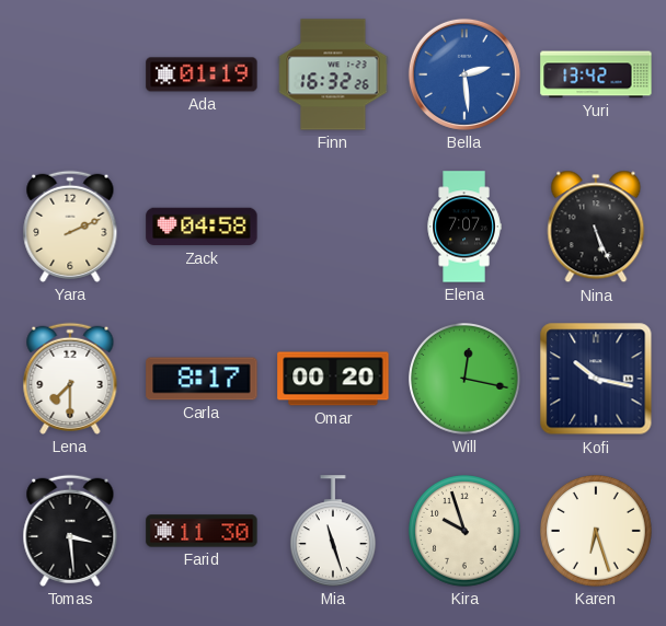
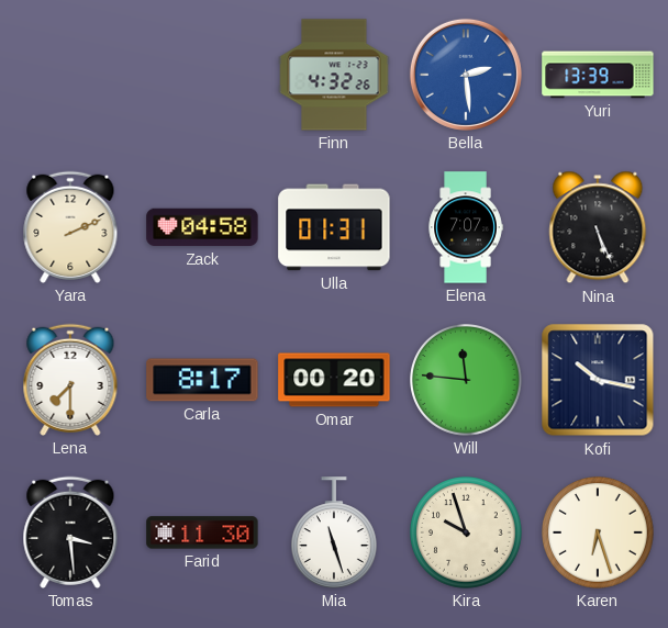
Ada: 01:19 -> none
Finn: 16:32 -> 4:32
Yuri: 13:42 -> 13:39
Ulla: none -> 01:31
Will: 12:17 -> 11:46
